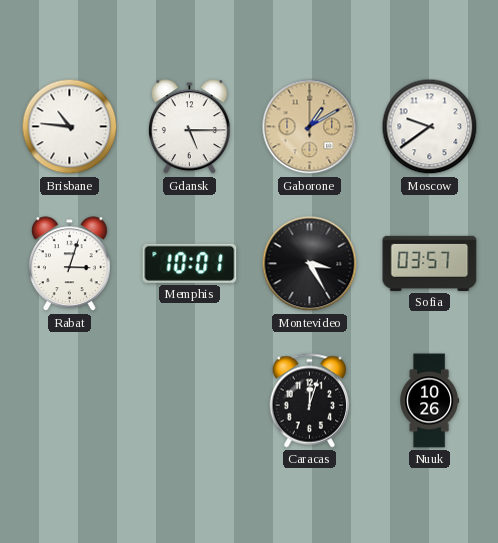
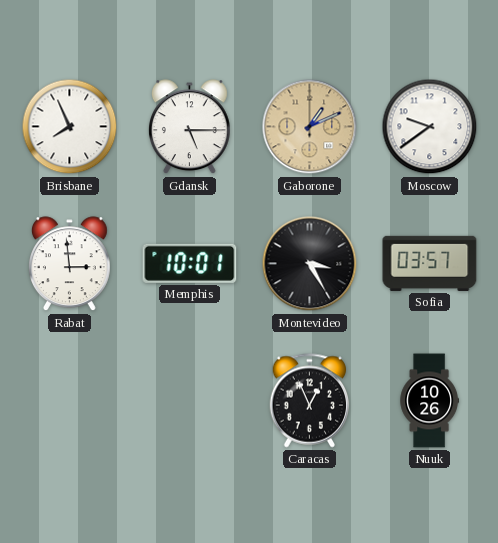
Brisbane: 10:46 -> 7:56
Gaborone: 1:10 -> 1:11
Rabat: 3:03 -> 2:59
Caracas: 12:03 -> 12:56
